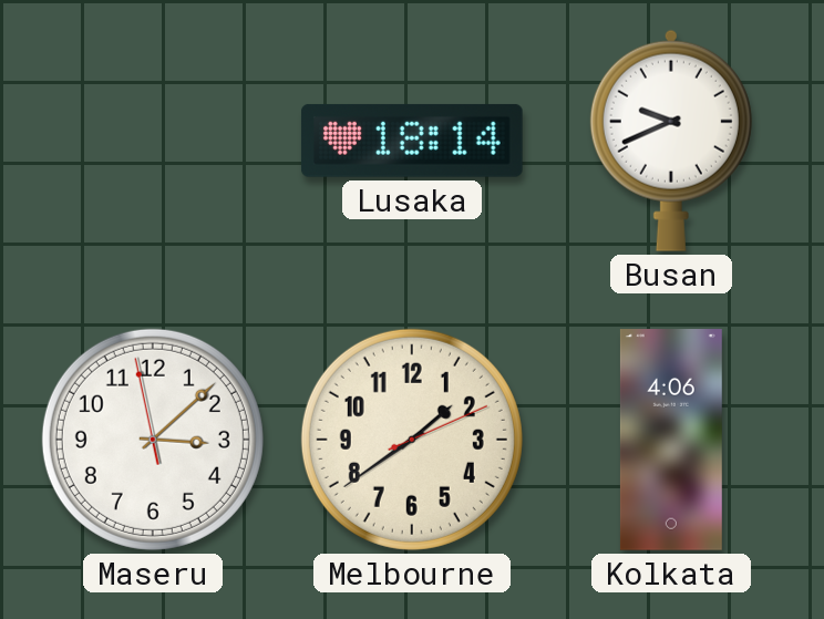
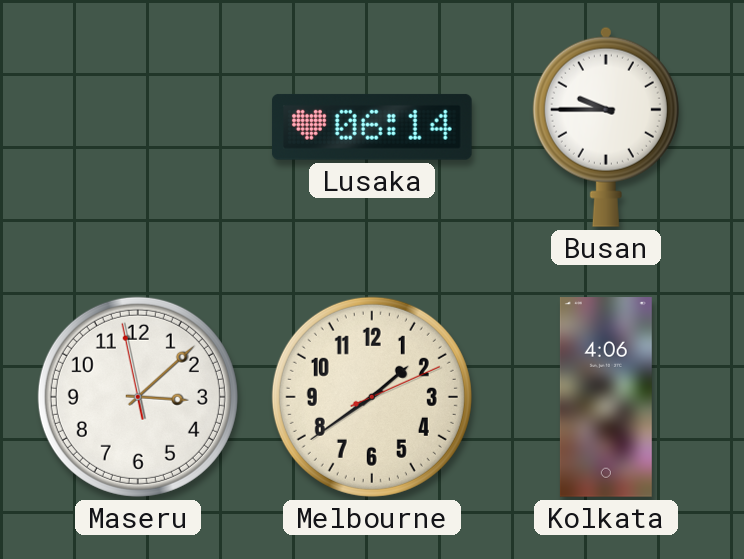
Lusaka: 18:14 -> 06:14
Busan: 9:41 -> 9:45
